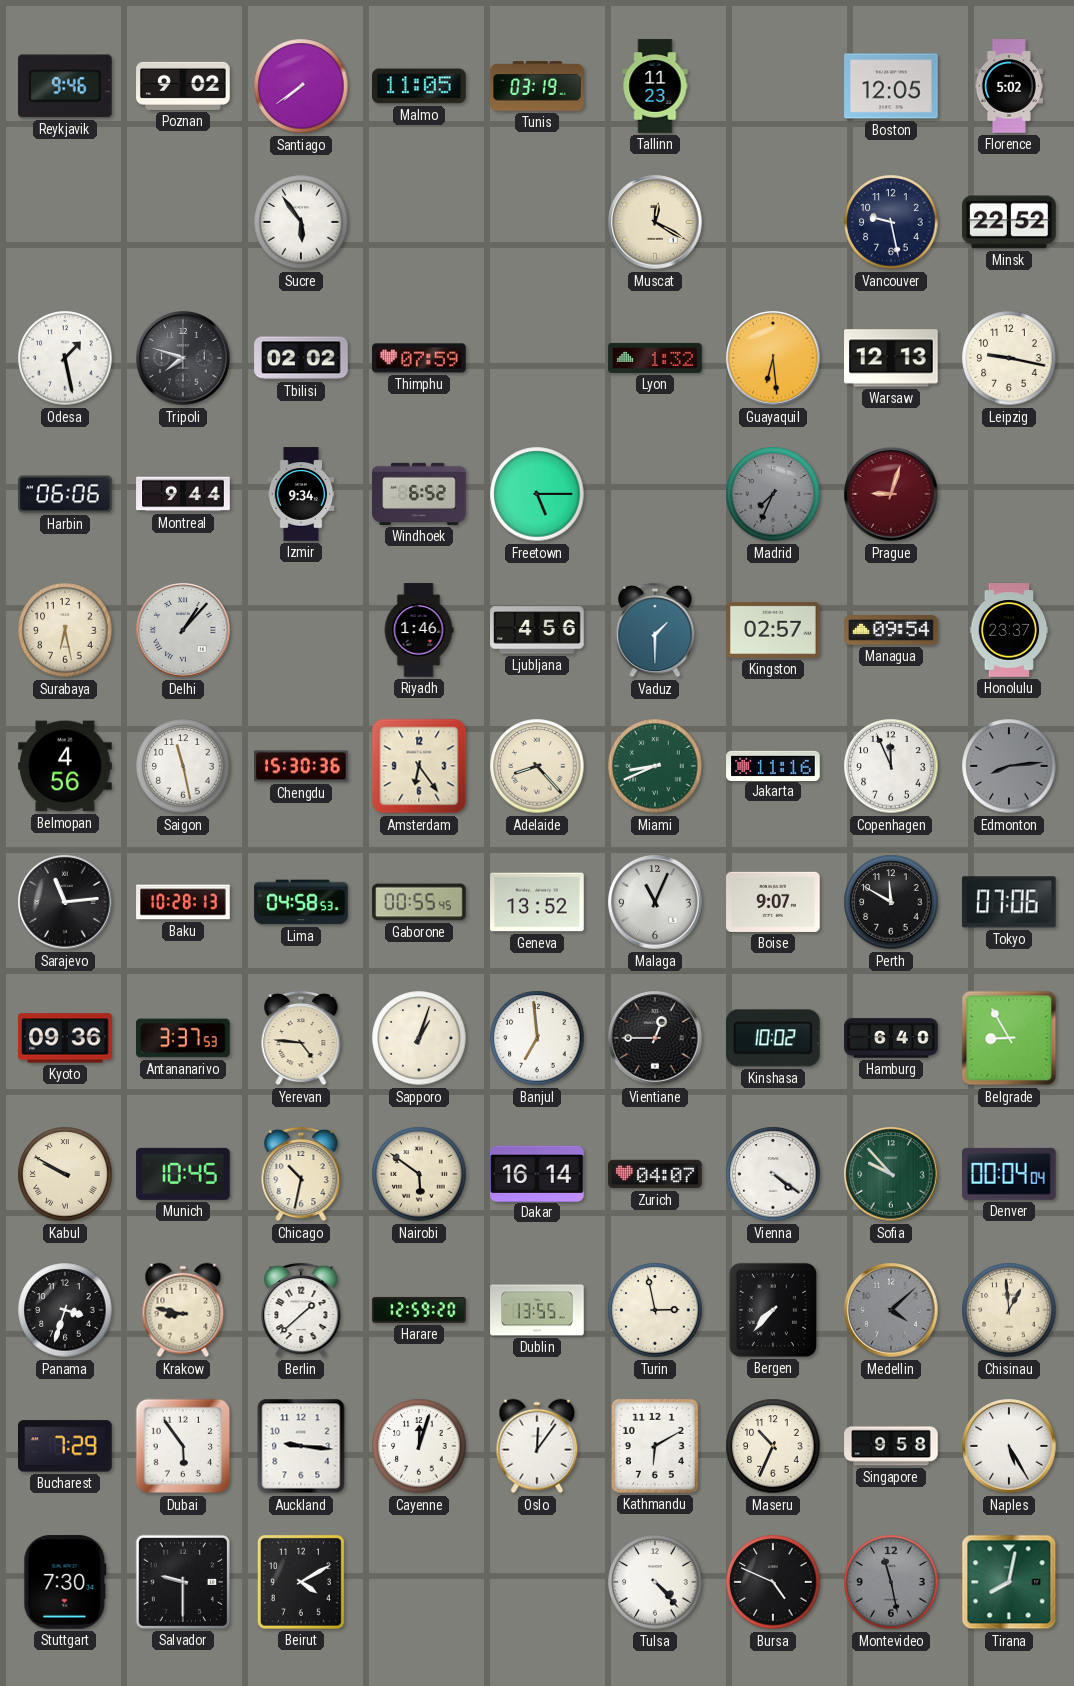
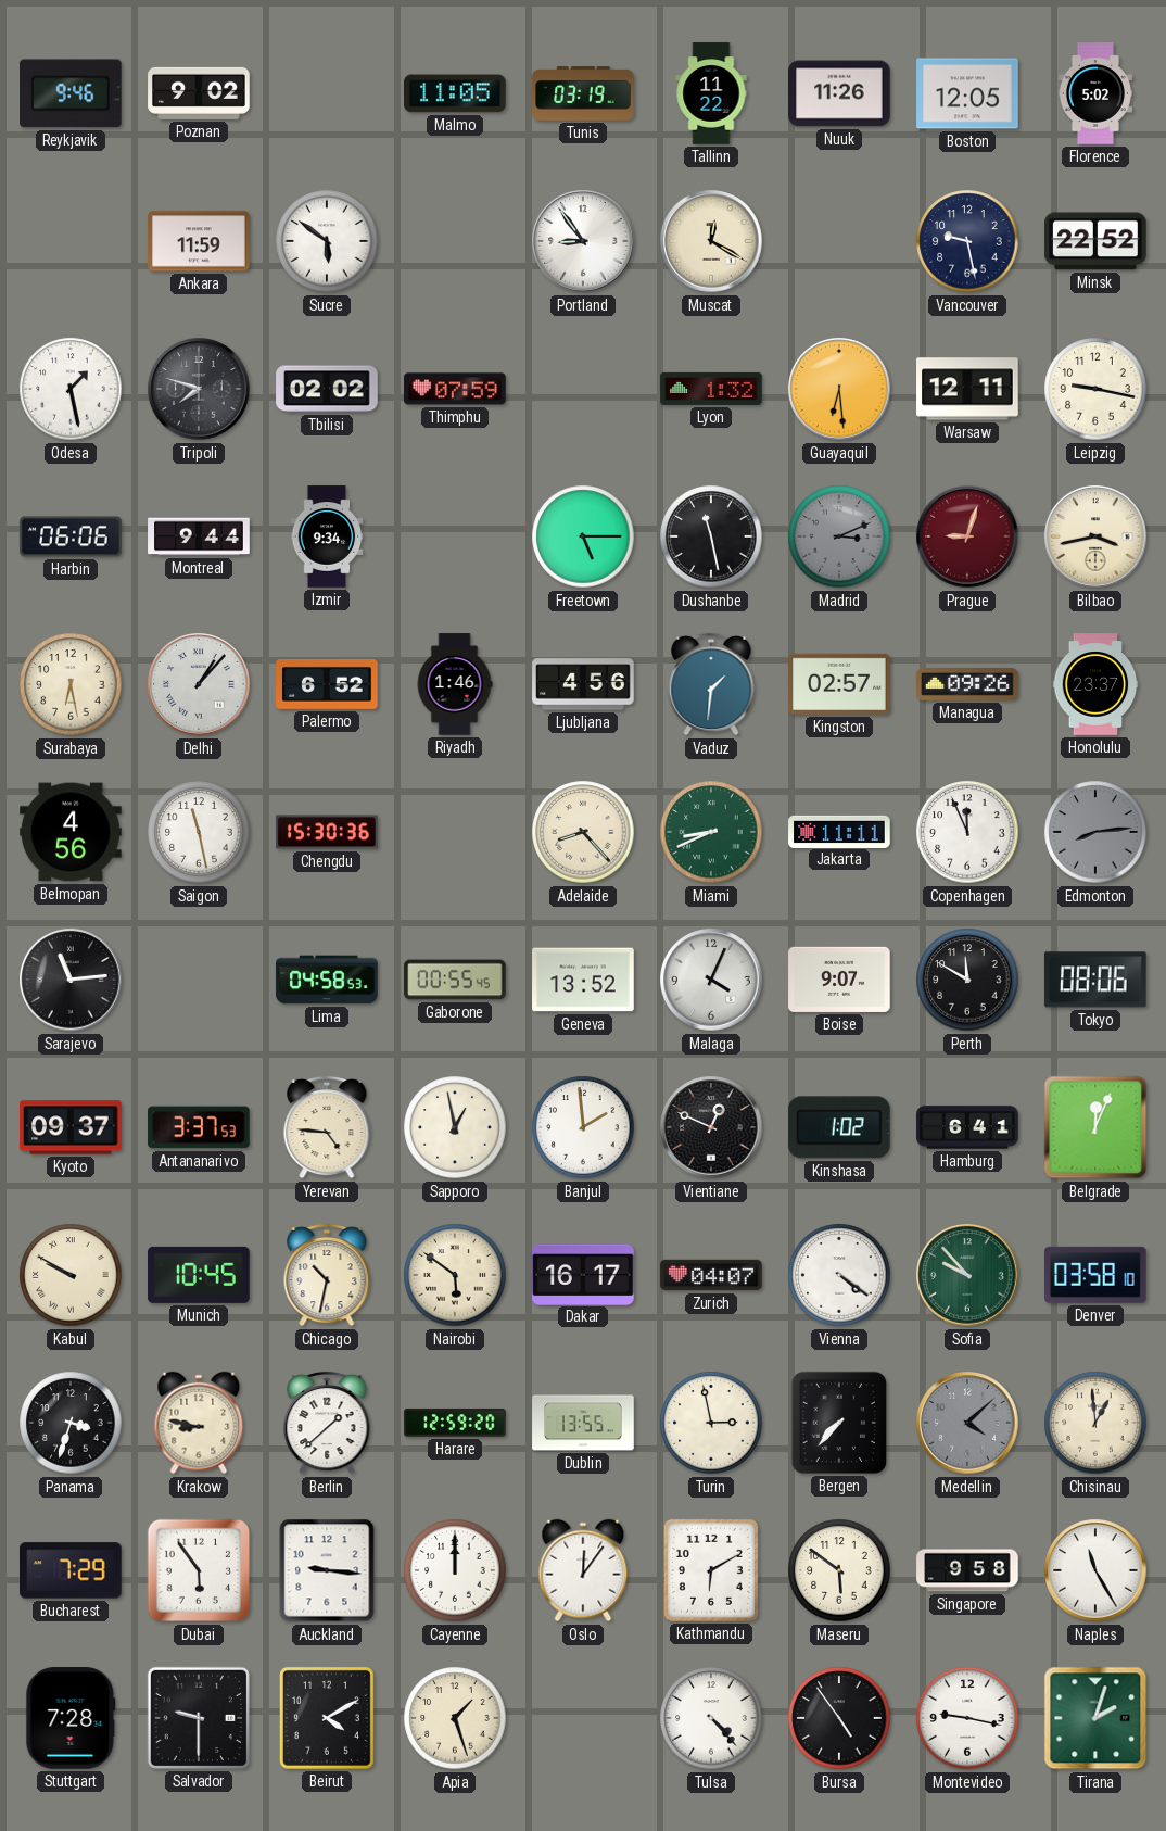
Santiago: 7:39 -> none
Tallinn: 11:23 -> 11:22
Nuuk: none -> 11:26
Ankara: none -> 11:59
Sucre: 5:54 -> 5:51
Portland: none -> 8:54
Warsaw: 12:13 -> 12:11
Windhoek: 6:52 -> none
Dushanbe: none -> 11:28
Madrid: 7:34 -> 3:11
Bilbao: none -> 3:43
Palermo: none -> 6:52
Vaduz: 1:30 -> 1:31
Managua: 09:54 -> 09:26
Amsterdam: 6:24 -> none
Jakarta: 11:16 -> 11:11
Baku: 10:28 -> none
Malaga: 11:04 -> 4:04
Tokyo: 07:06 -> 08:06
Kyoto: 09:36 -> 09:37
Sapporo: 1:03 -> 12:58
Banjul: 6:59 -> 1:59
Vientiane: 12:45 -> 12:49
Kinshasa: 10:02 -> 1:02
Hamburg: 6:40 -> 6:41
Belgrade: 8:55 -> 12:04
Dakar: 16:14 -> 16:17
Denver: 00:04 -> 03:58
Cayenne: 12:03 -> 12:00
Maseru: 10:34 -> 5:51
Naples: 5:25 -> 11:25
Stuttgart: 7:30 -> 7:28
Apia: none -> 1:27
Bursa: 4:49 -> 4:54
Montevideo: 11:28 -> 9:17
Montevideo dial: grey -> white
Tirana: 8:02 -> 2:03
